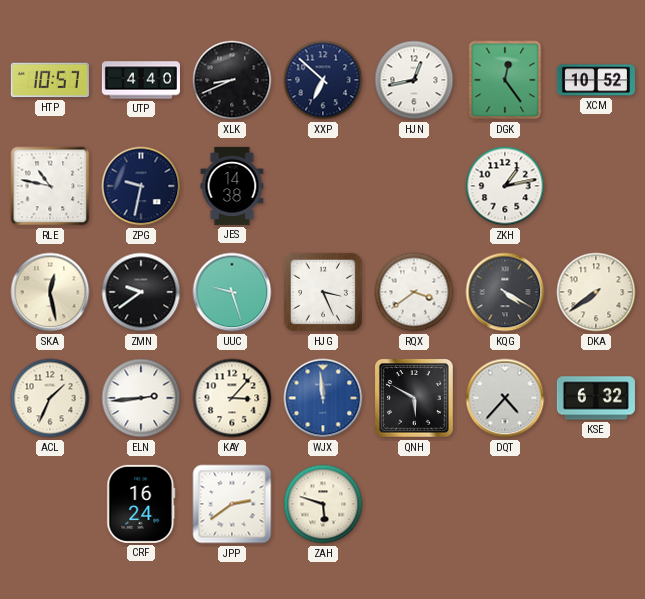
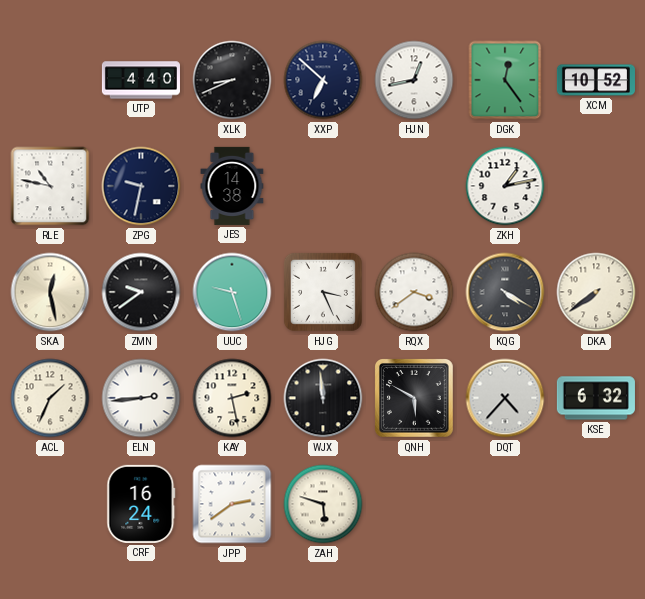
HTP: 10:57 -> none
KAY: 3:07 -> 2:28
WJX dial: blue -> black
